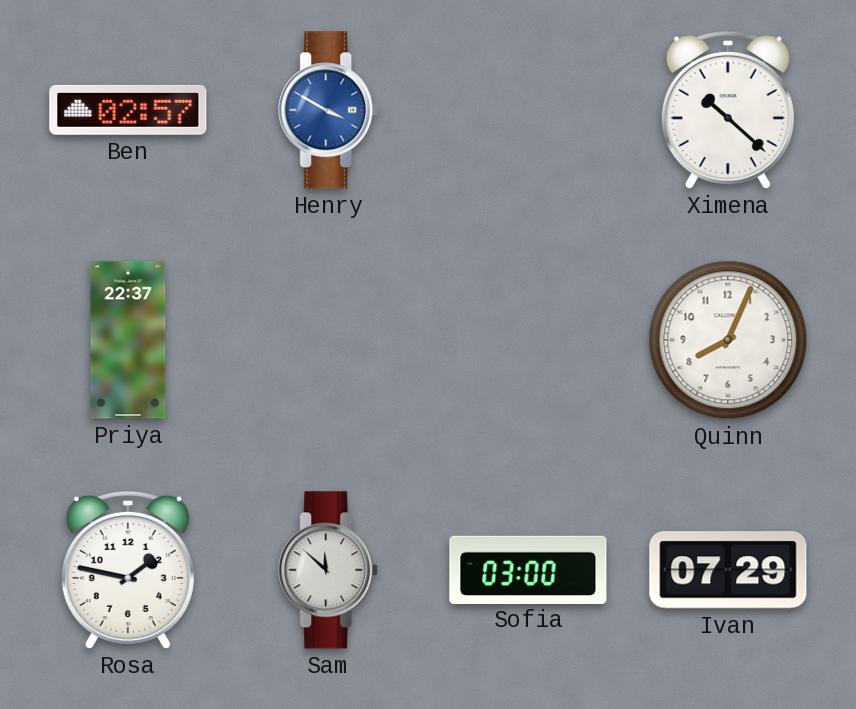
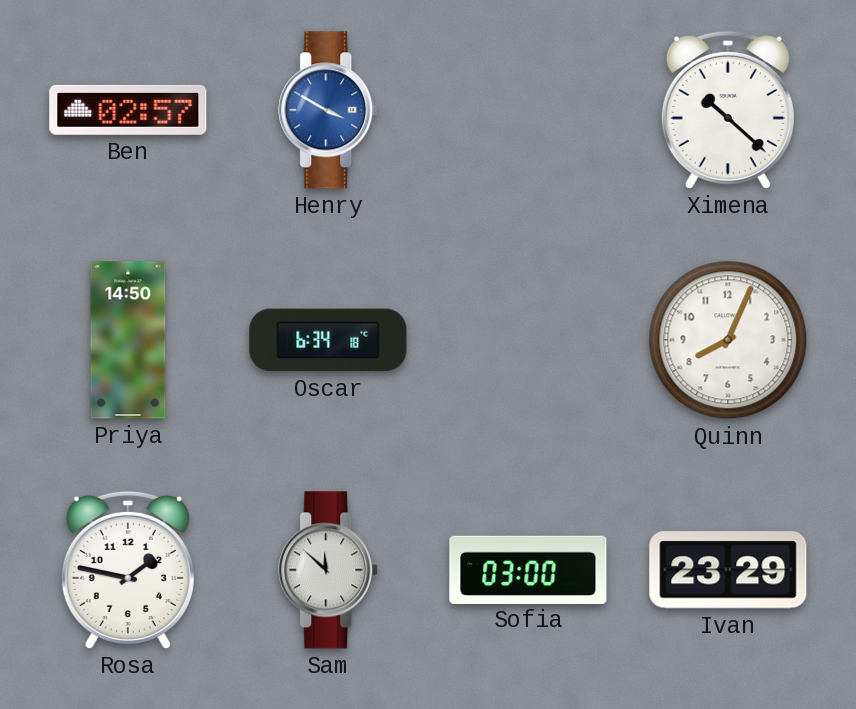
Priya: 22:37 -> 14:50
Oscar: none -> 6:34
Ivan: 07:29 -> 23:29
